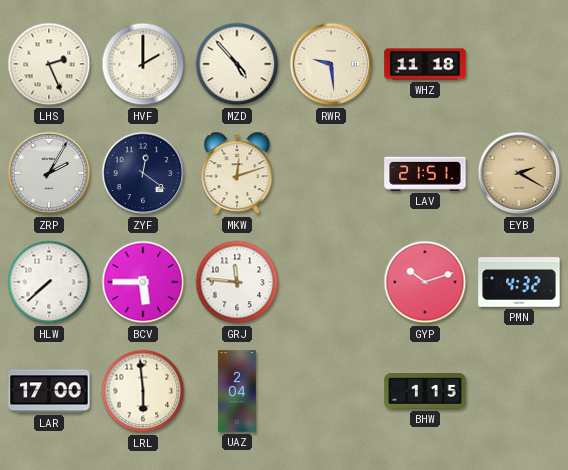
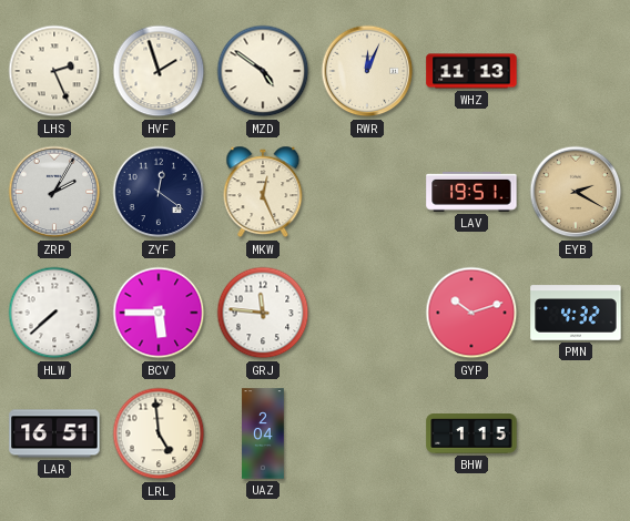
HVF: 2:00 -> 1:57
MZD: 4:53 -> 4:51
RWR: 9:29 -> 12:04
WHZ: 11:18 -> 11:13
MKW: 12:12 -> 12:26
LAV: 21:51 -> 19:51
LAR: 17:00 -> 16:51
LRL: 5:59 -> 4:59
